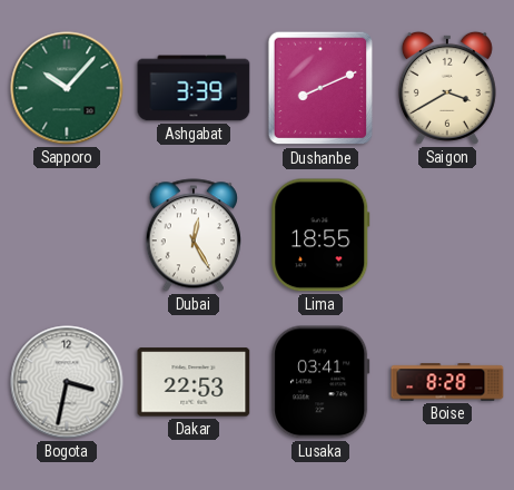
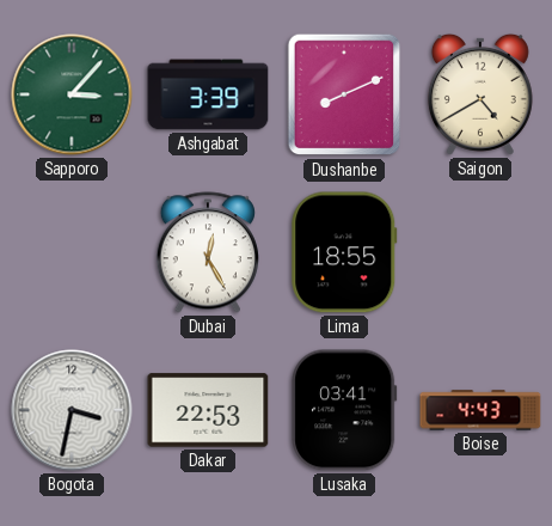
Sapporo: 10:07 -> 3:07
Saigon: 3:40 -> 4:40
Boise: 8:28 -> 4:43
